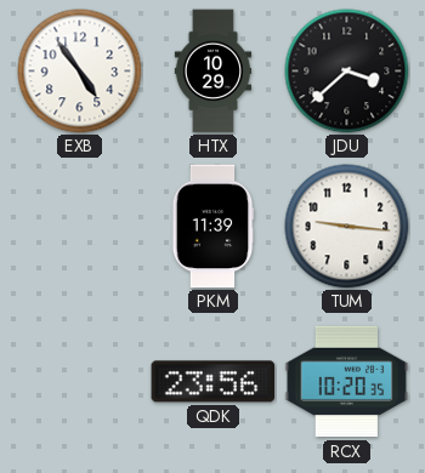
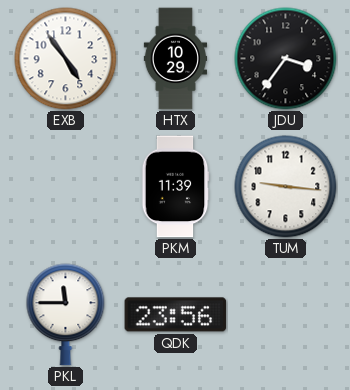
JDU: 3:38 -> 3:36
PKL: none -> 11:45
RCX: 10:20 -> none
